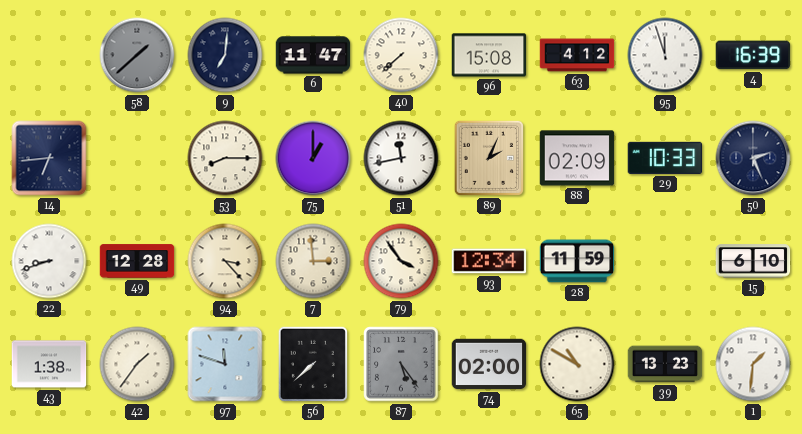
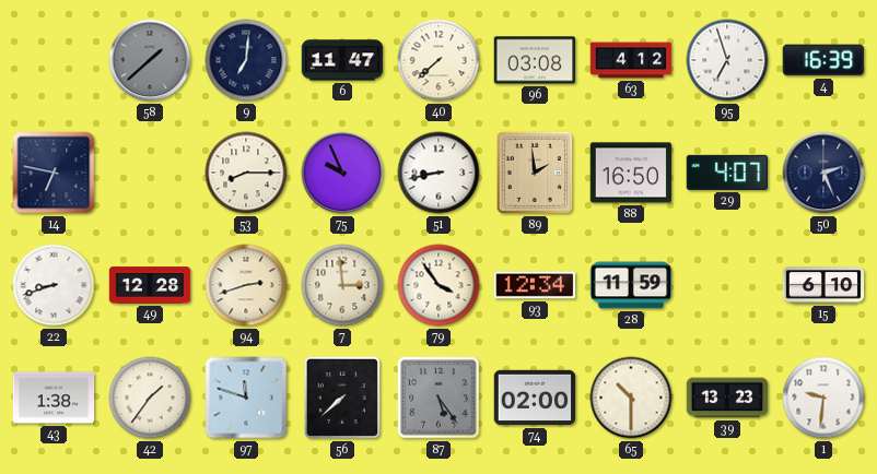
96: 15:08 -> 03:08
95: 11:57 -> 6:57
14: 6:44 -> 6:47
75: 1:00 -> 9:56
51: 11:43 -> 8:43
89: 2:04 -> 1:59
88: 02:09 -> 16:50
29: 10:33 -> 4:07
94: 3:23 -> 2:42
65: 10:50 -> 10:30
1: 1:31 -> 9:31
